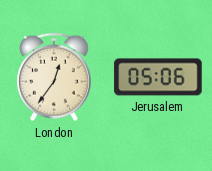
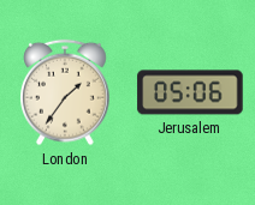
London: 12:36 -> 1:36
